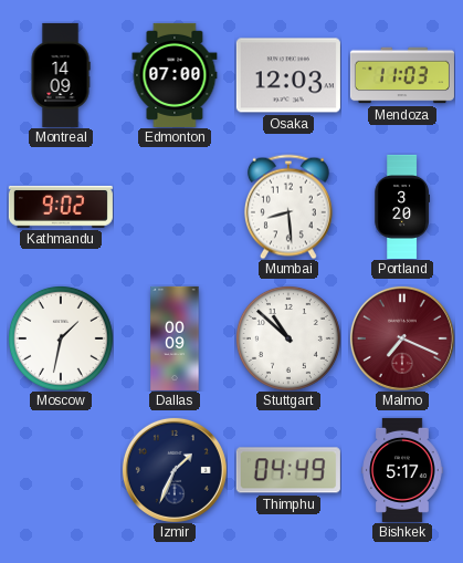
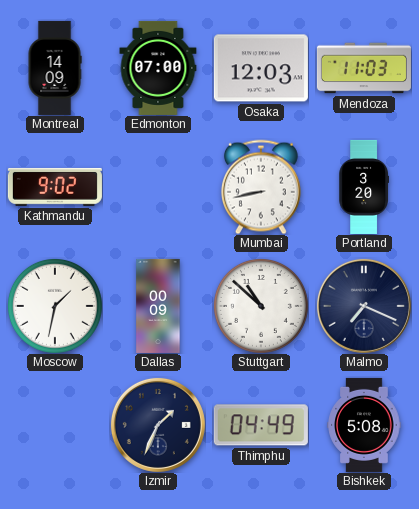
Mumbai: 8:29 -> 8:43
Malmo dial: burgundy -> navy
Bishkek: 5:17 -> 5:08
